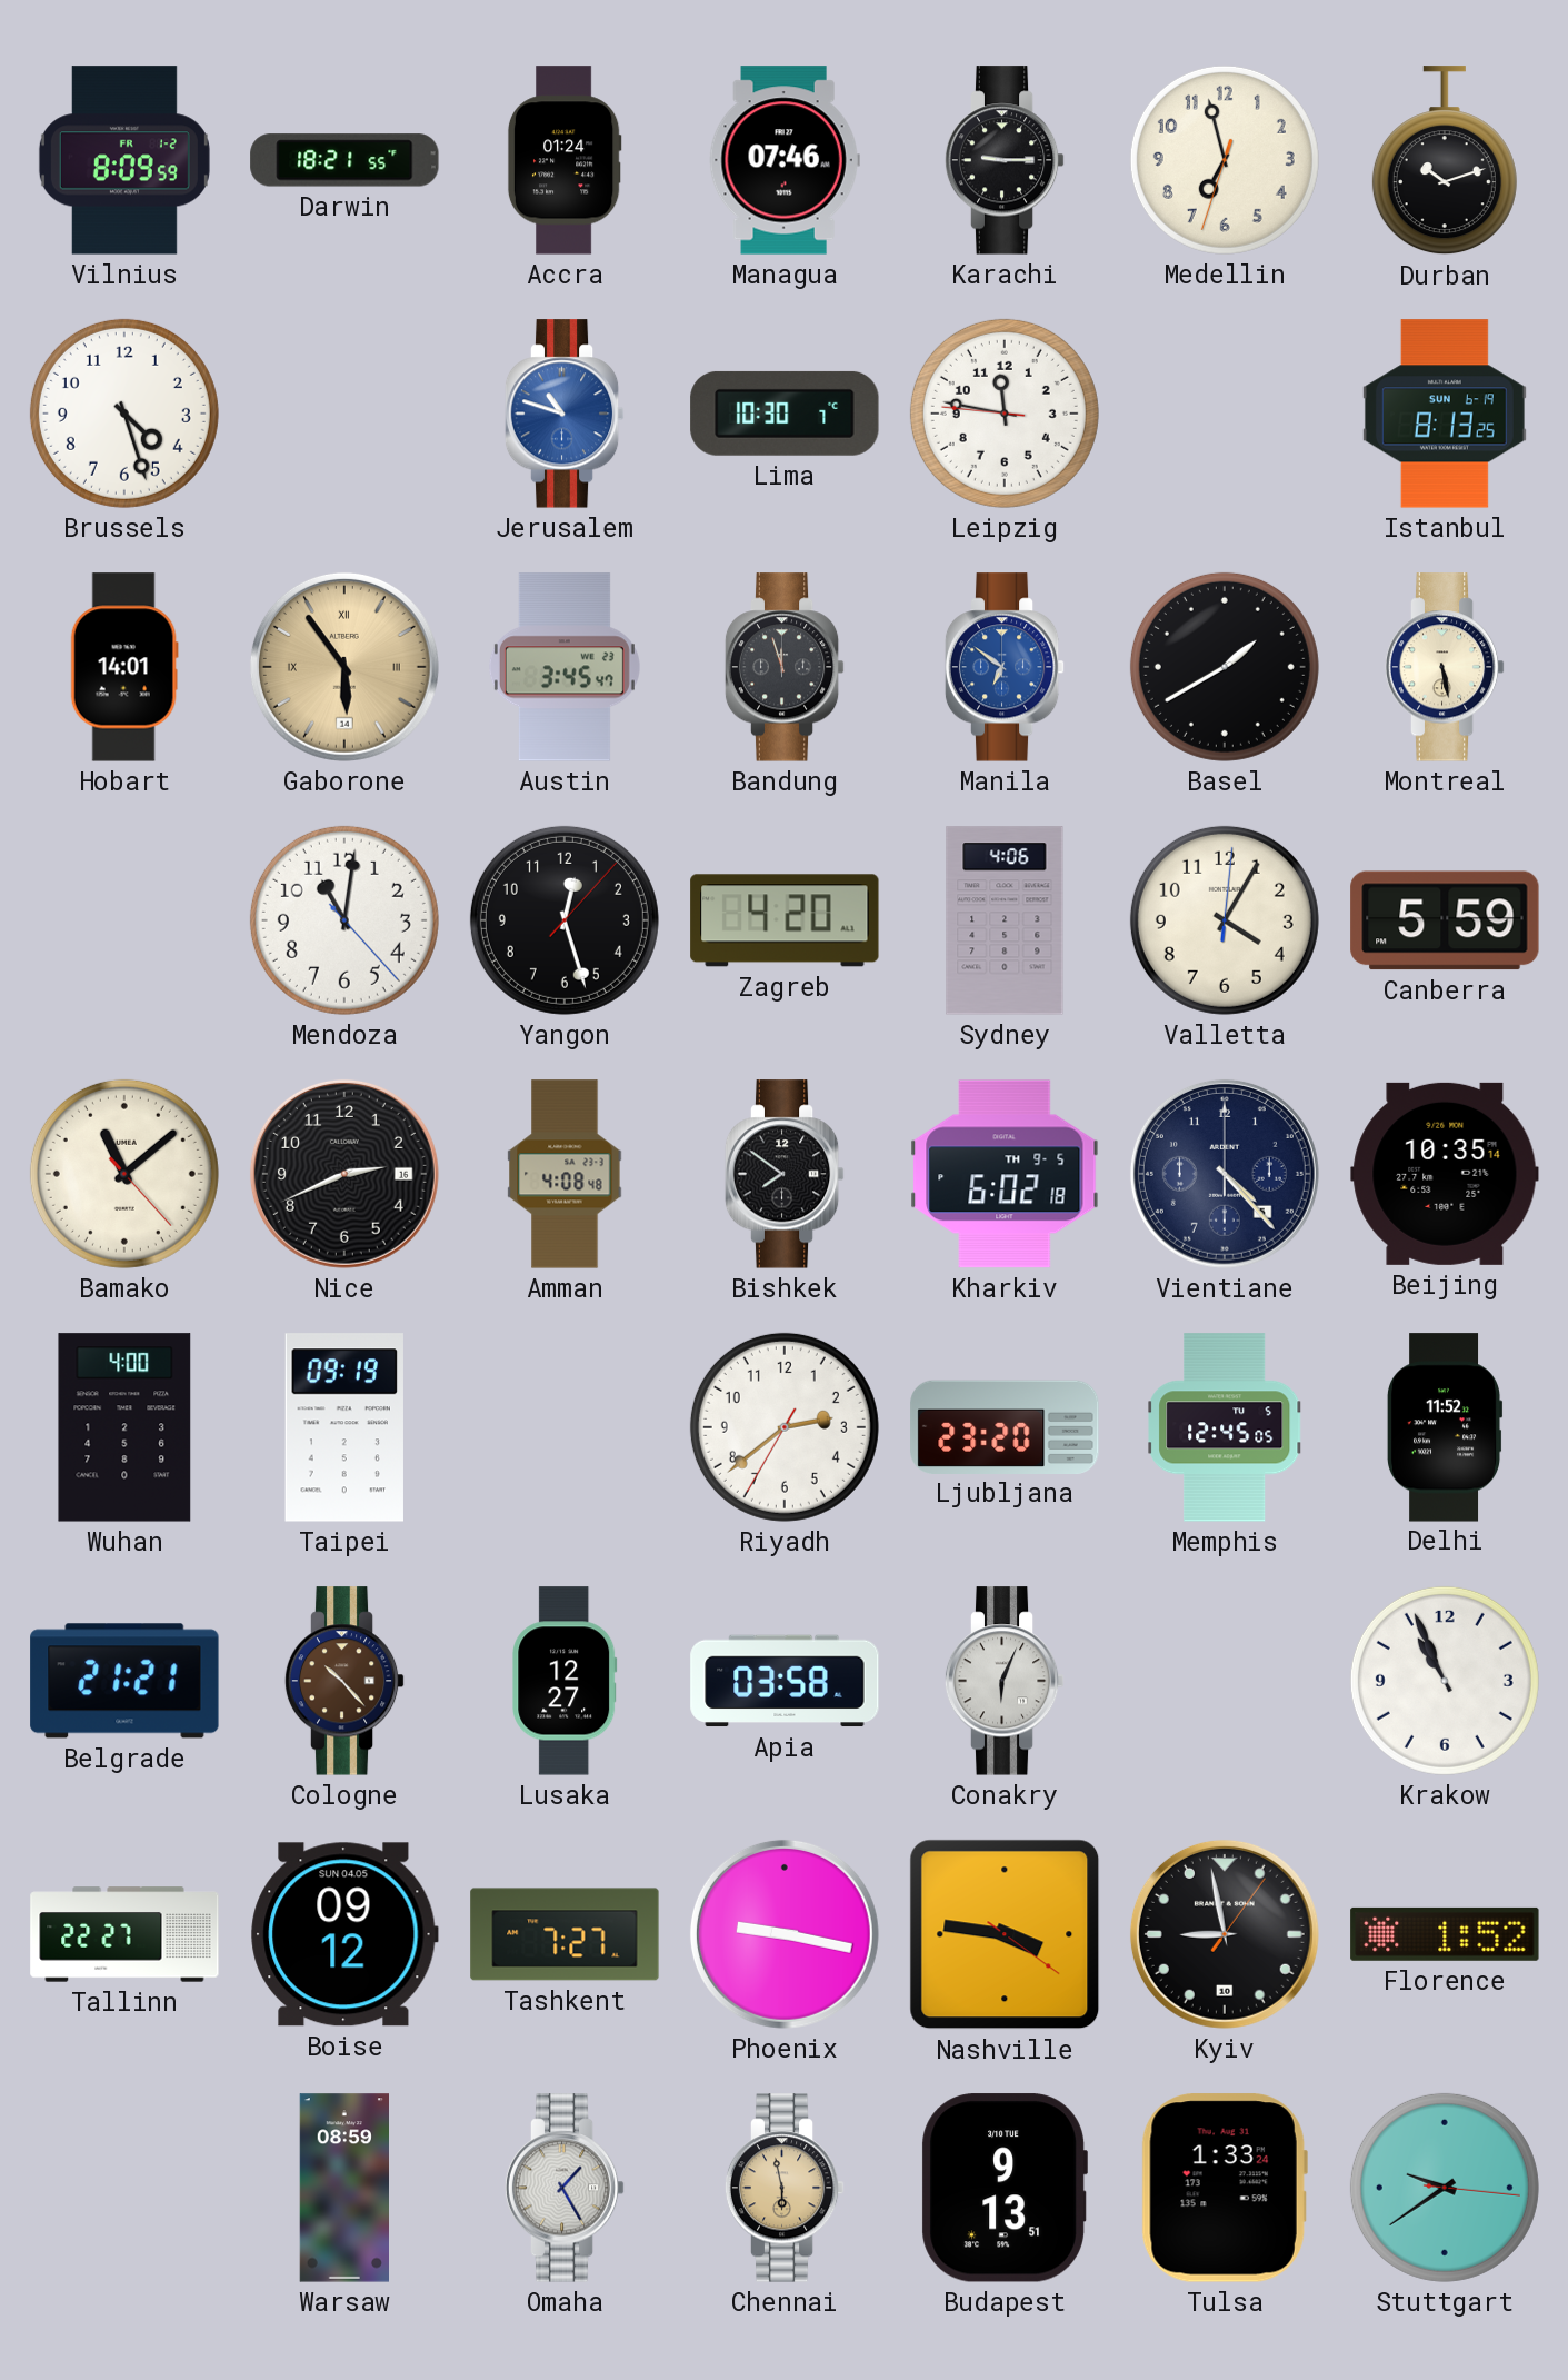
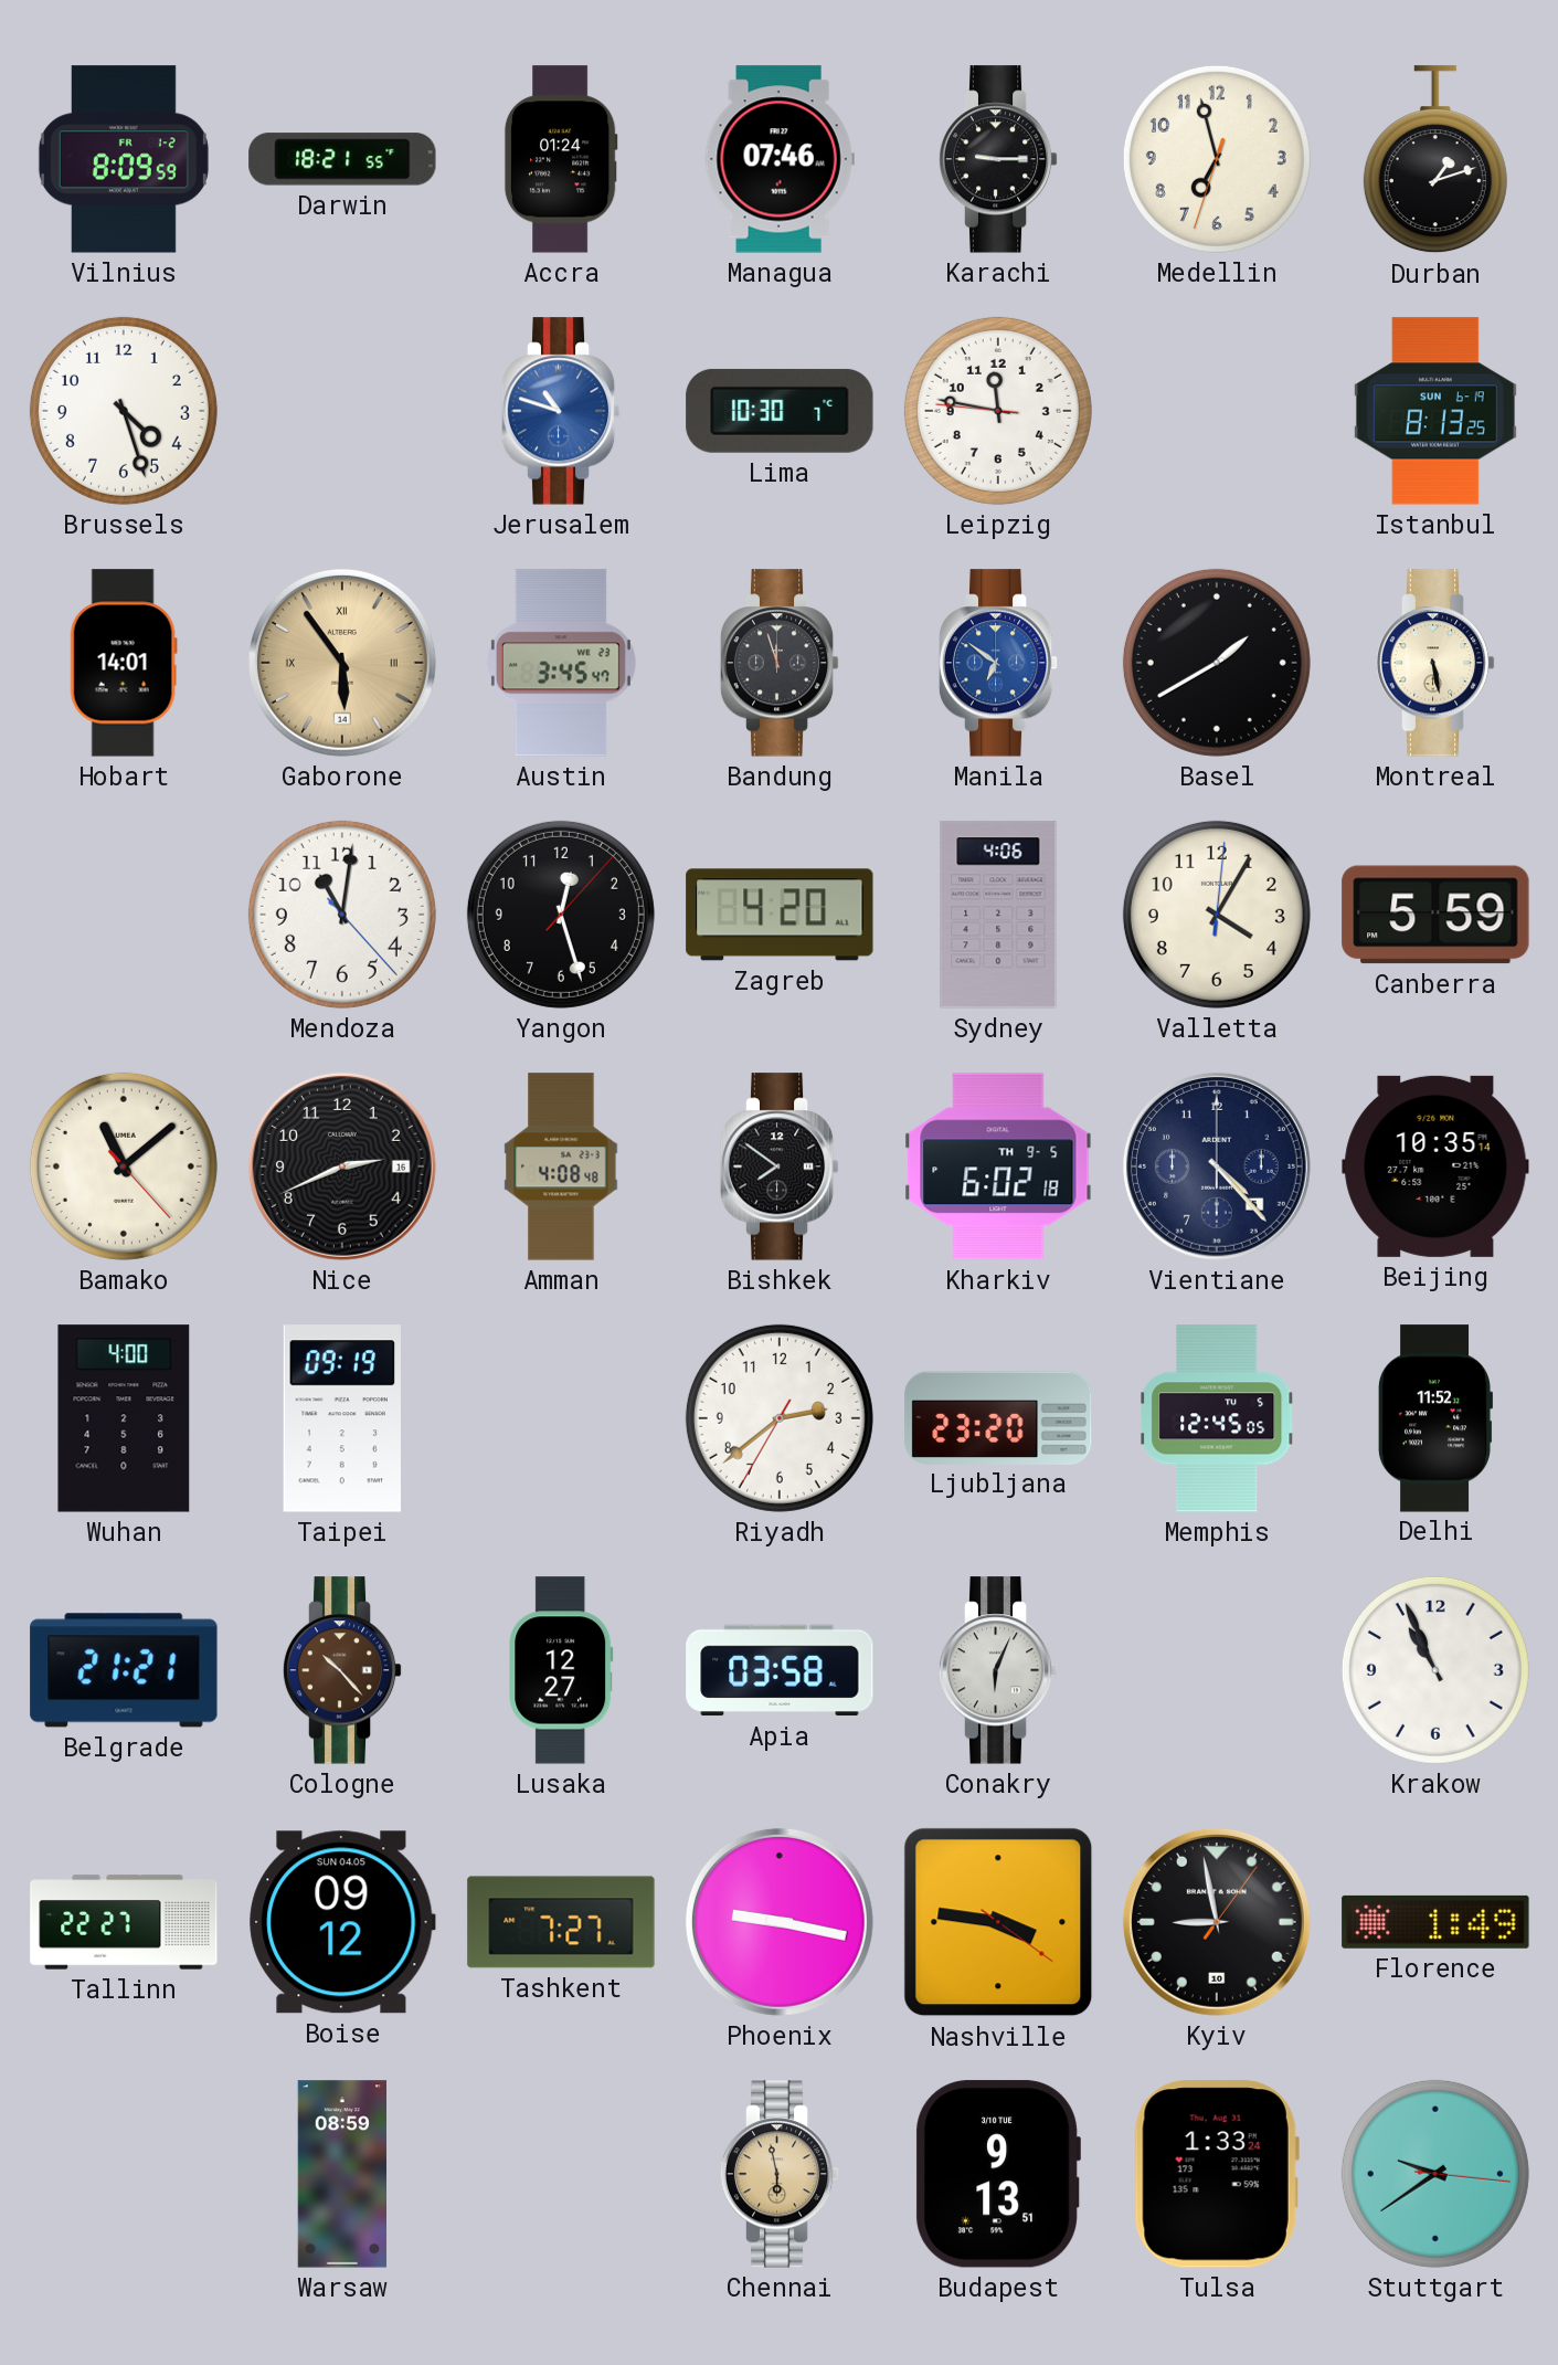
Durban: 10:12 -> 1:12
Florence: 1:52 -> 1:49
Omaha: 1:25 -> none
